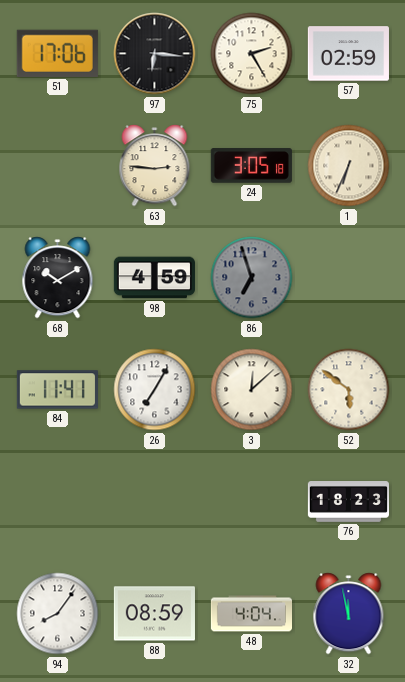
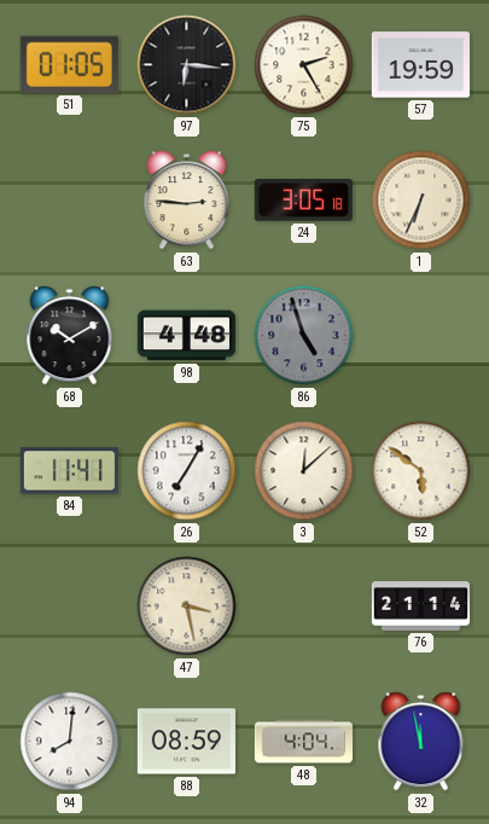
51: 17:06 -> 01:05
57: 02:59 -> 19:59
98: 4:59 -> 4:48
86: 6:57 -> 4:57
47: none -> 3:28
76: 18:23 -> 21:14
94: 8:06 -> 8:01
